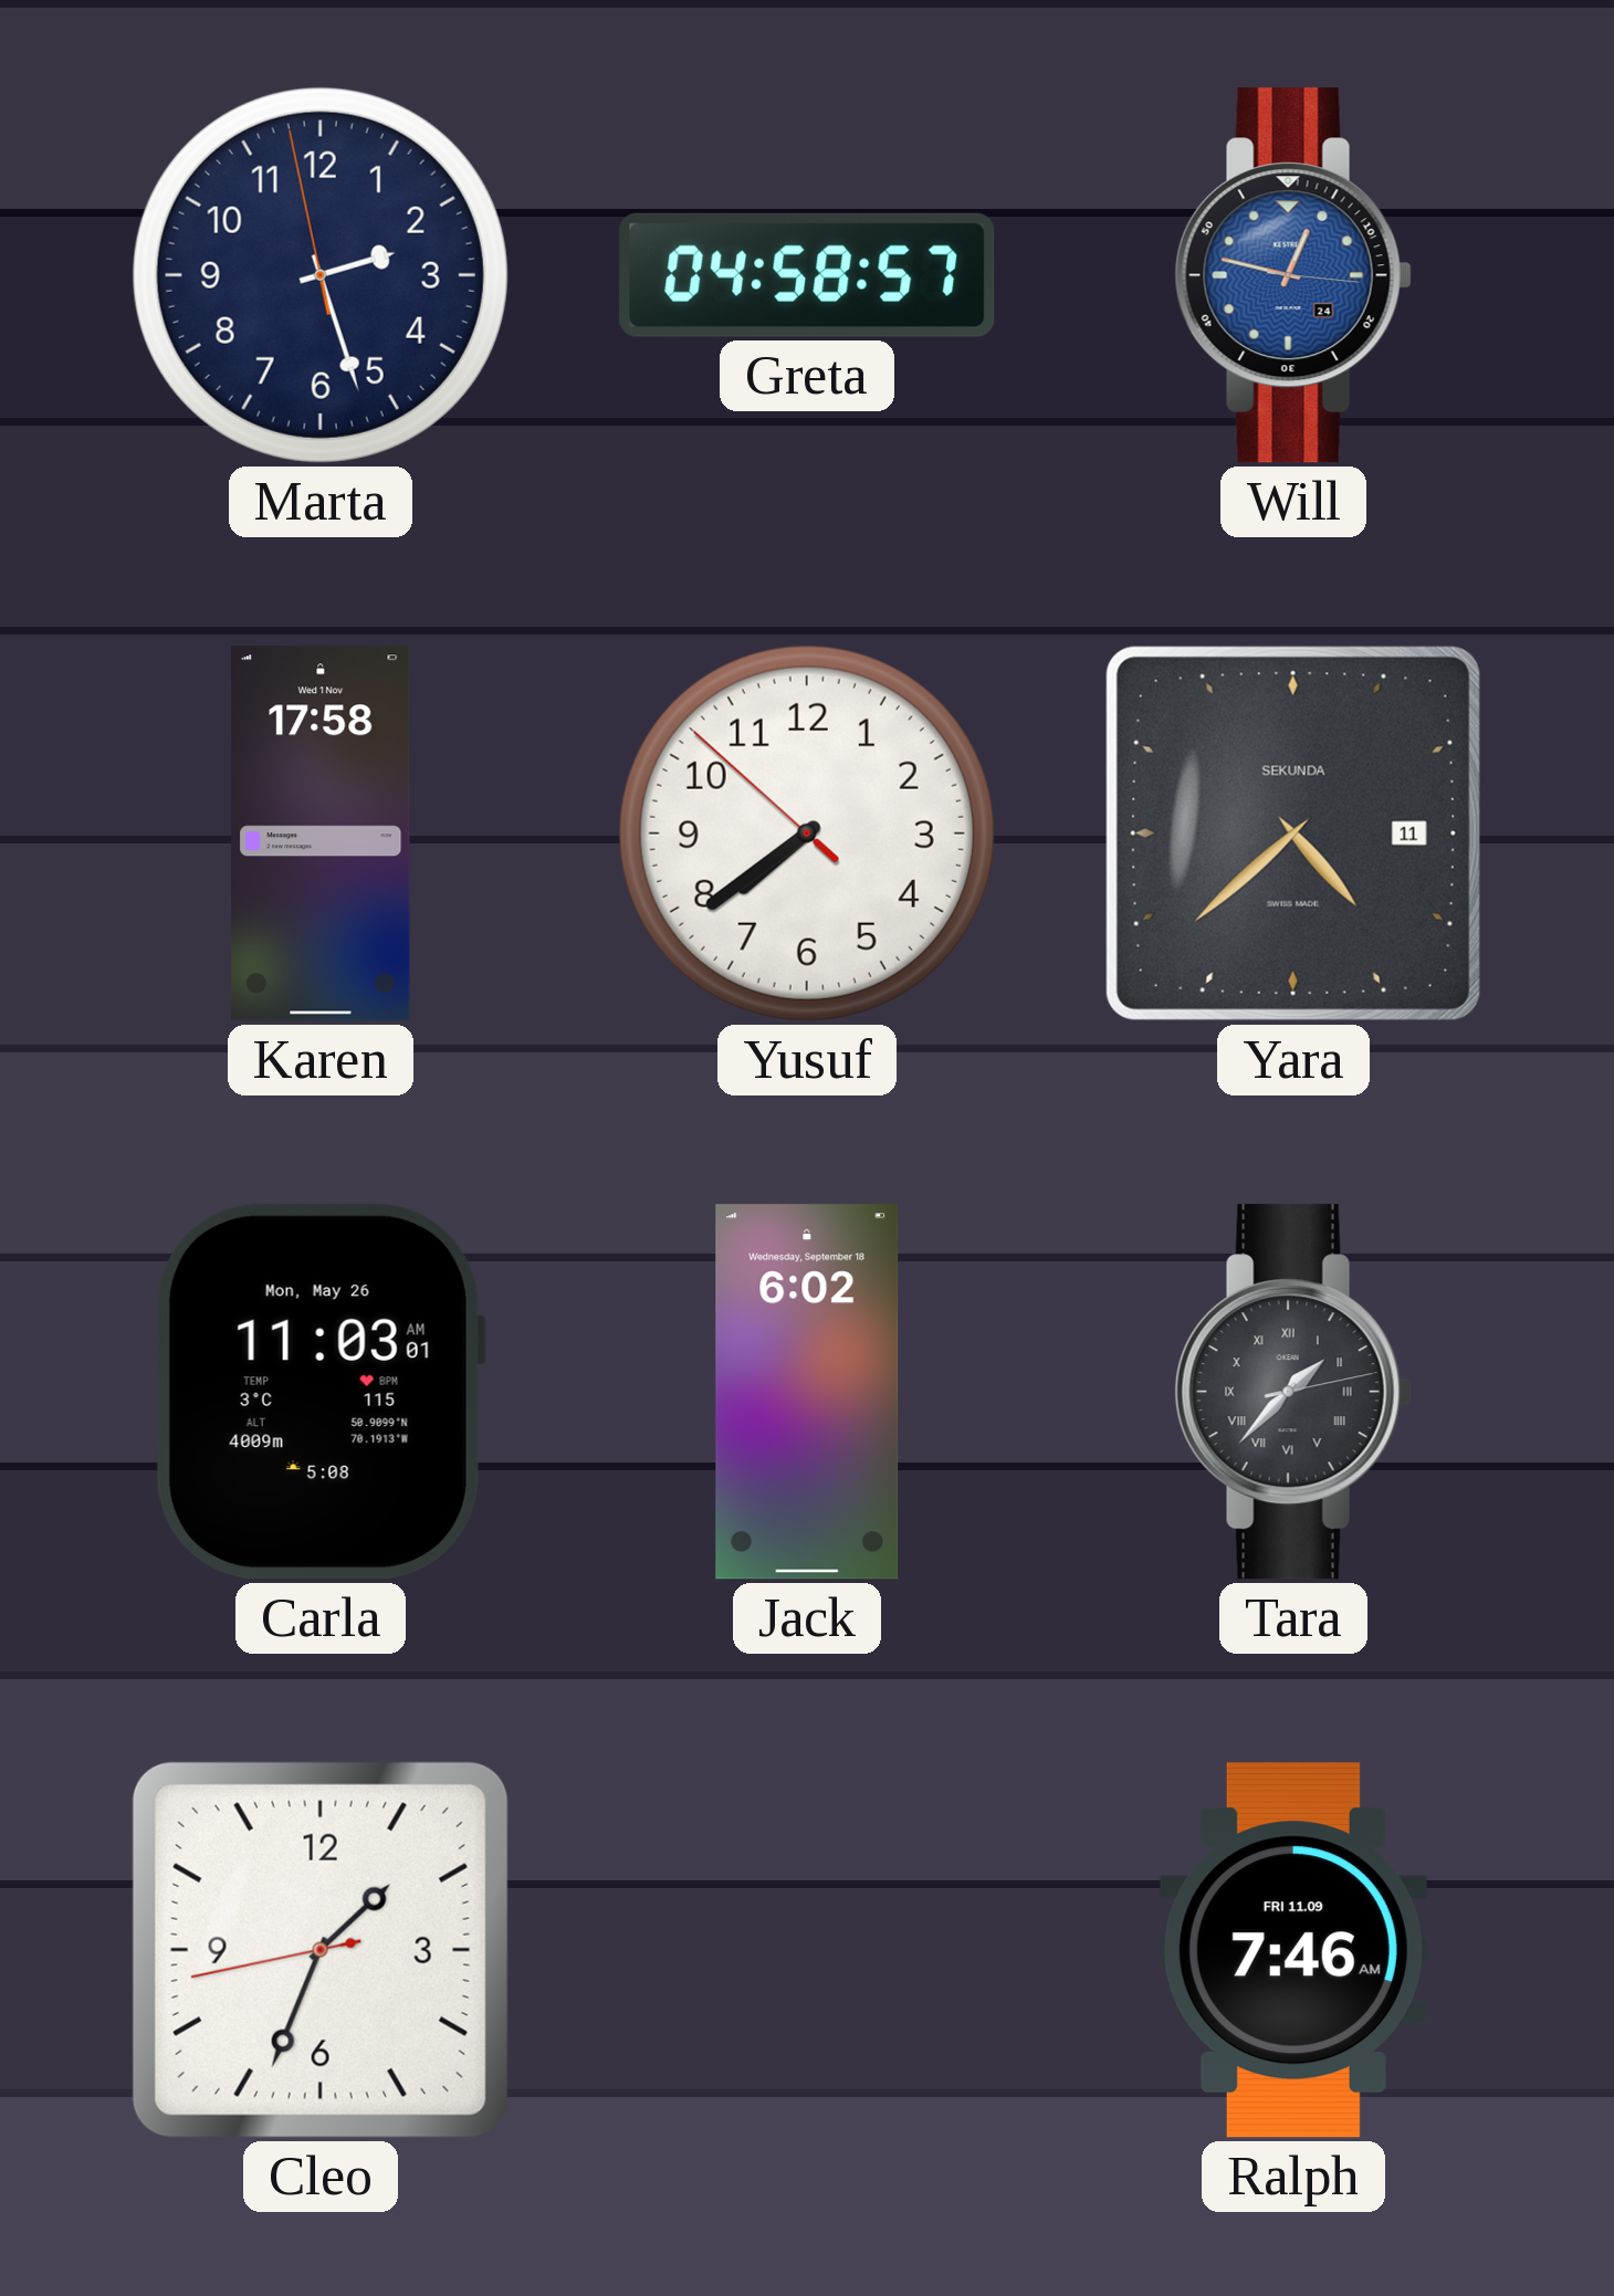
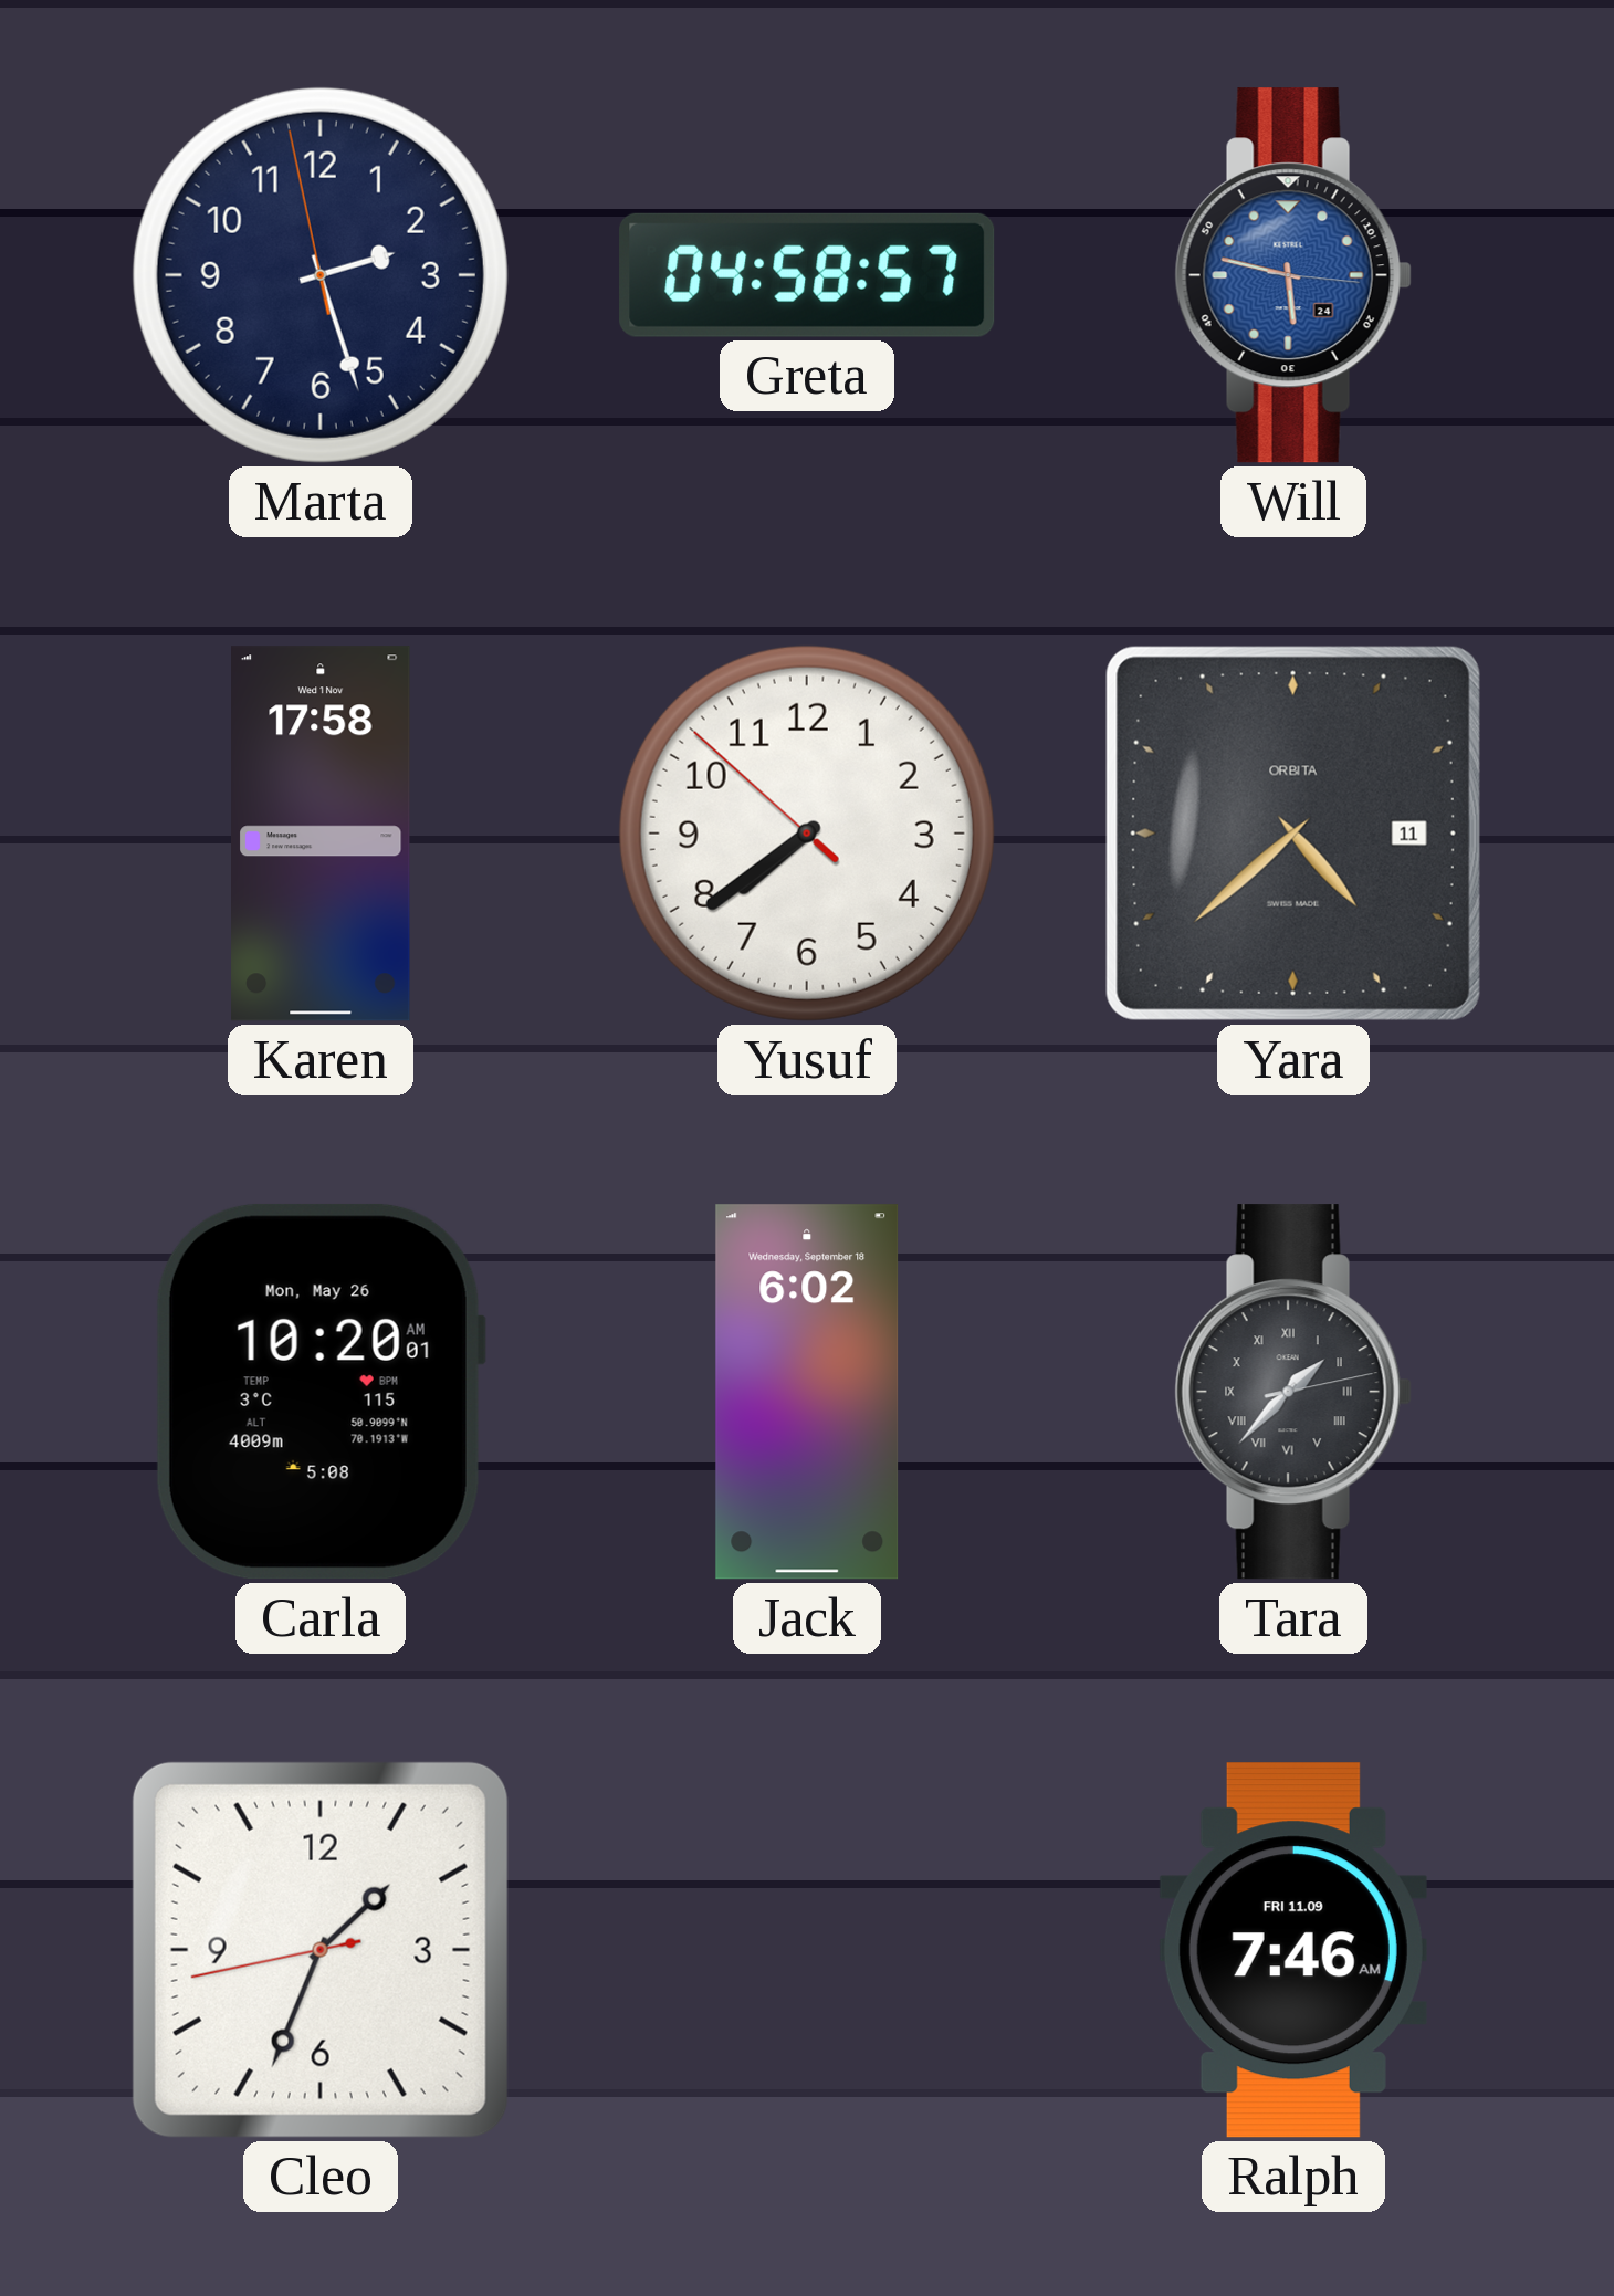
Will: 12:47 -> 5:47
Yara brand: SEKUNDA -> ORBITA
Carla: 11:03 -> 10:20
